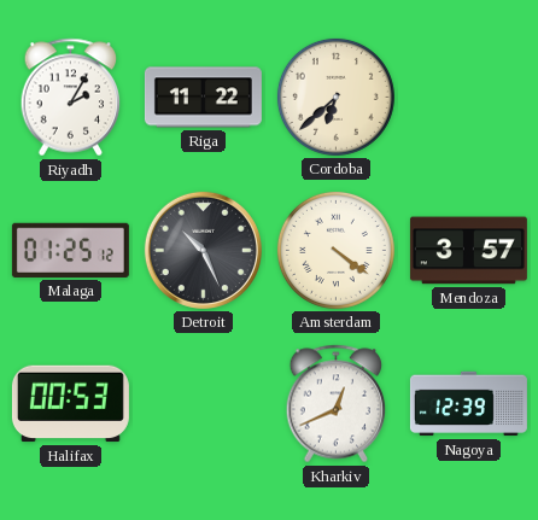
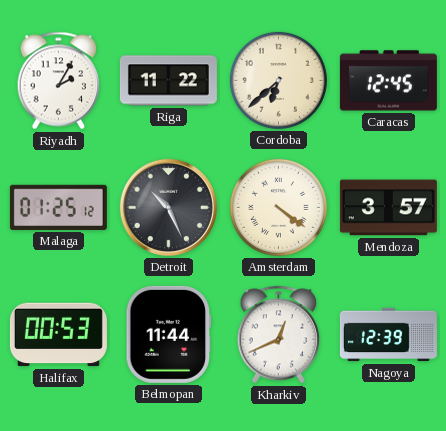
Caracas: none -> 12:45
Belmopan: none -> 11:44
